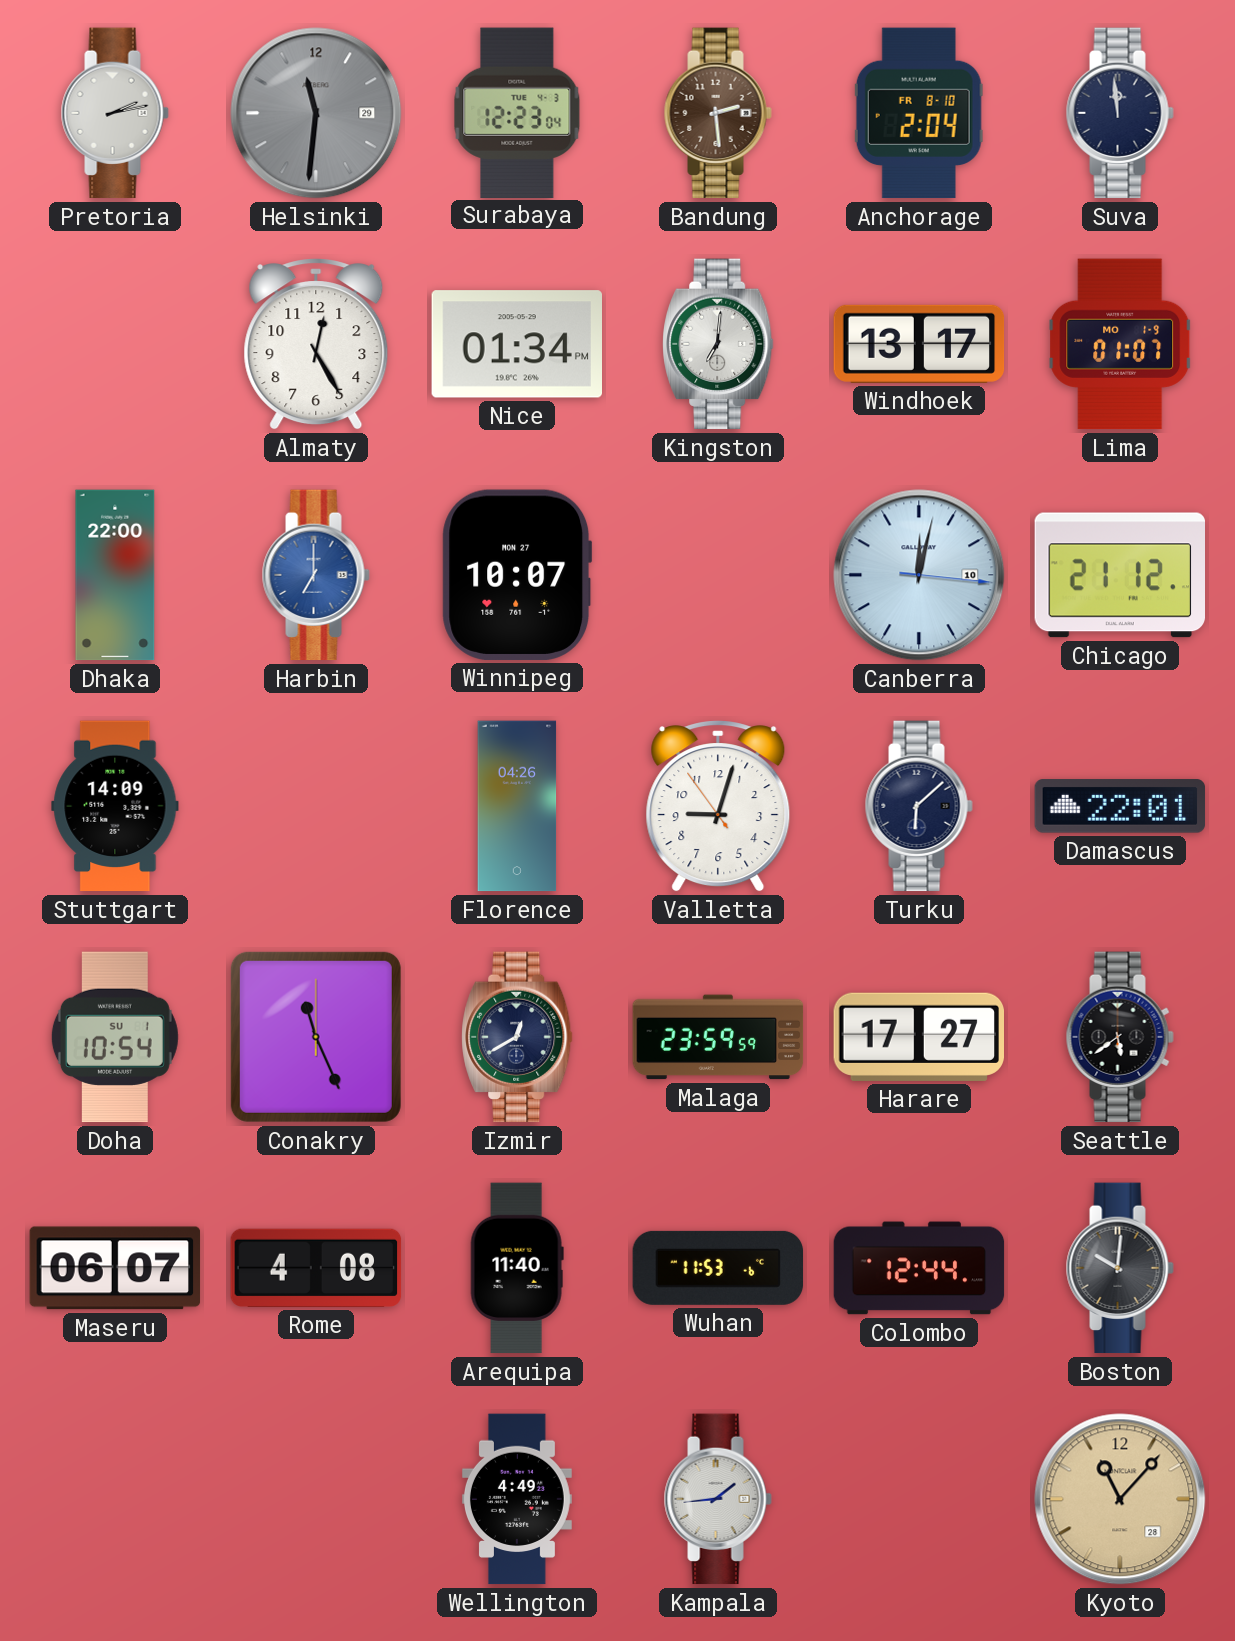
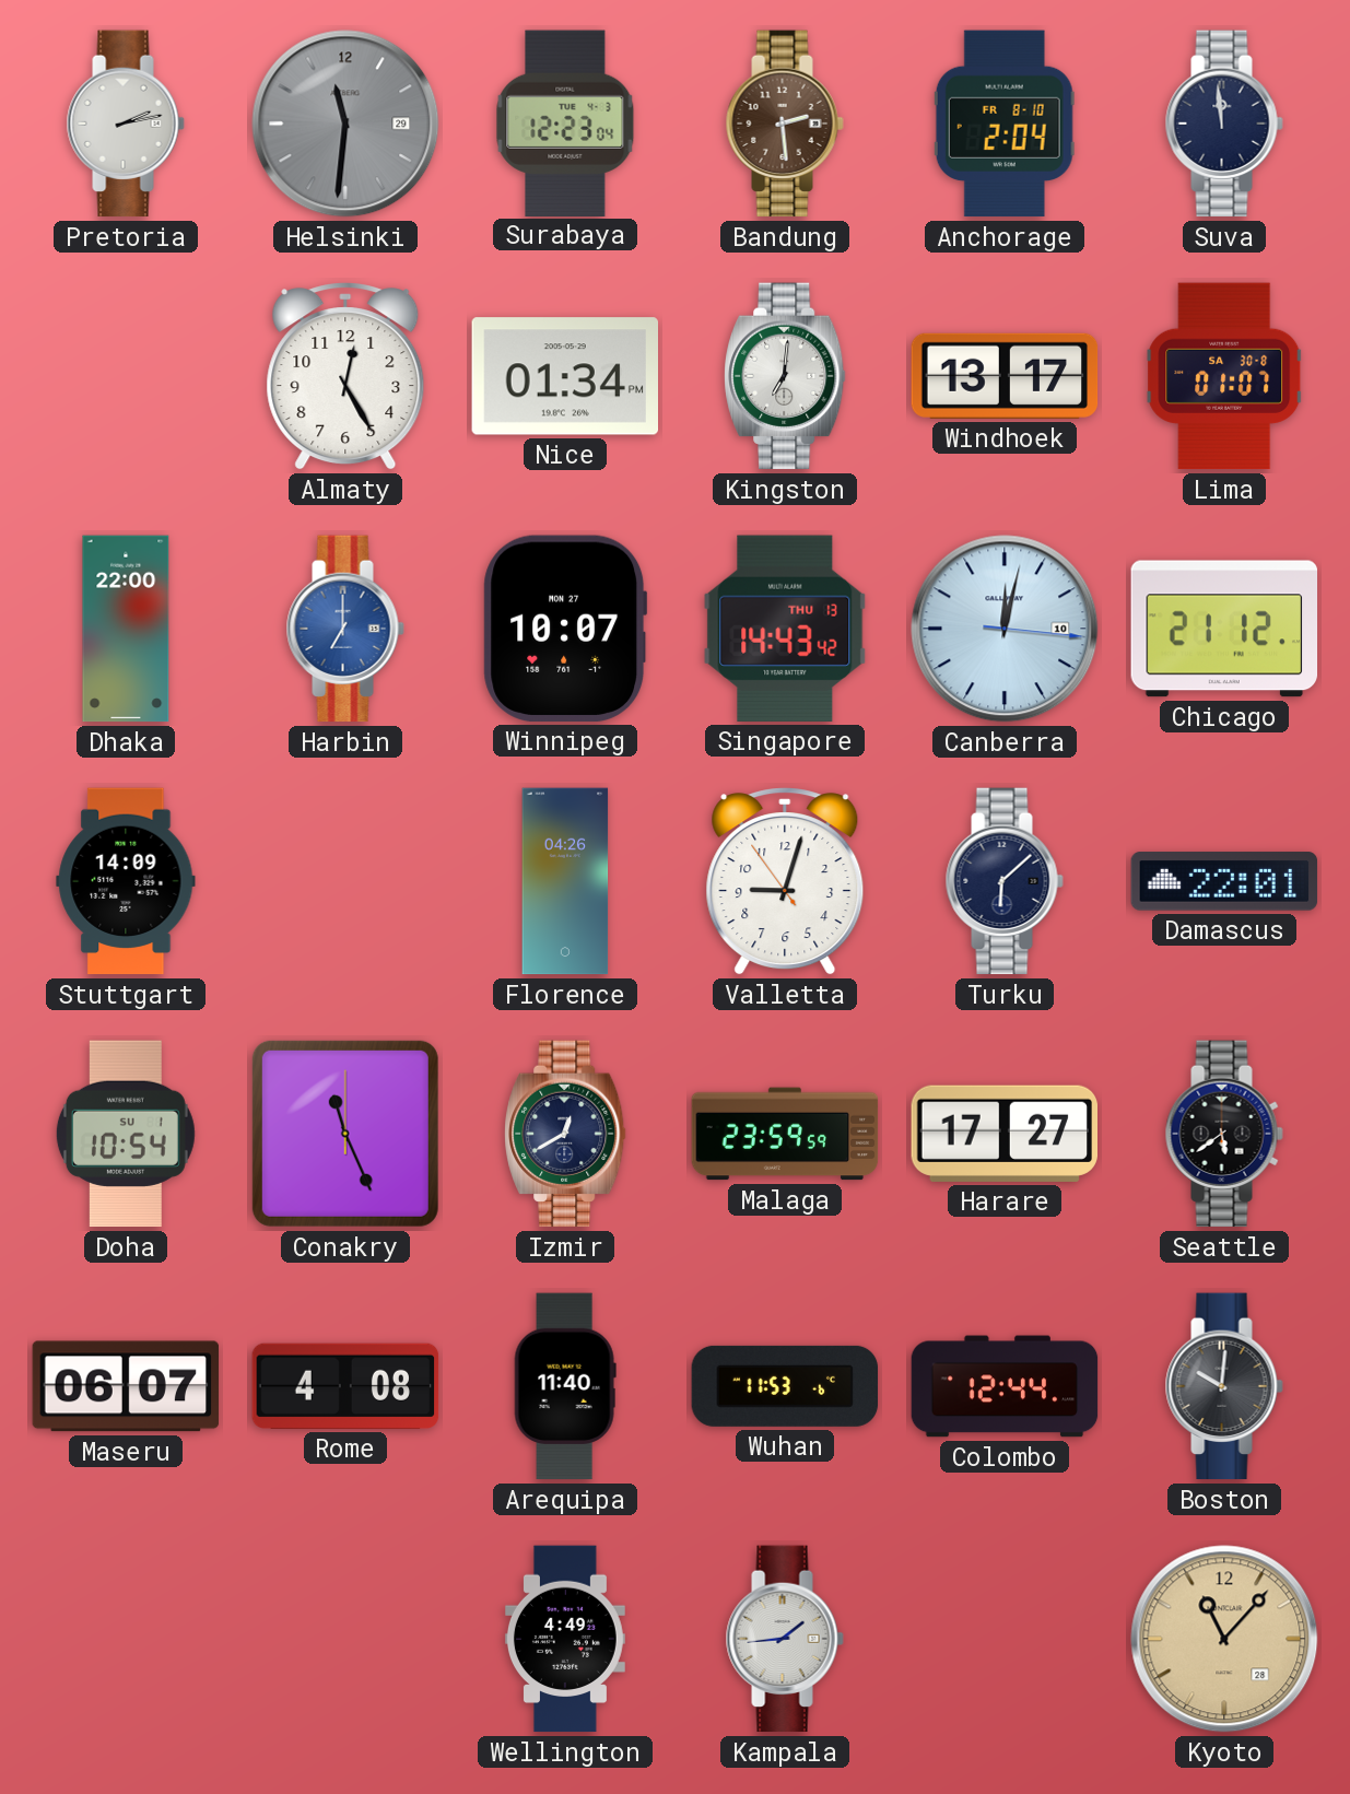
Lima date: MO 1-9 -> SA 30-8
Singapore: none -> 14:43
